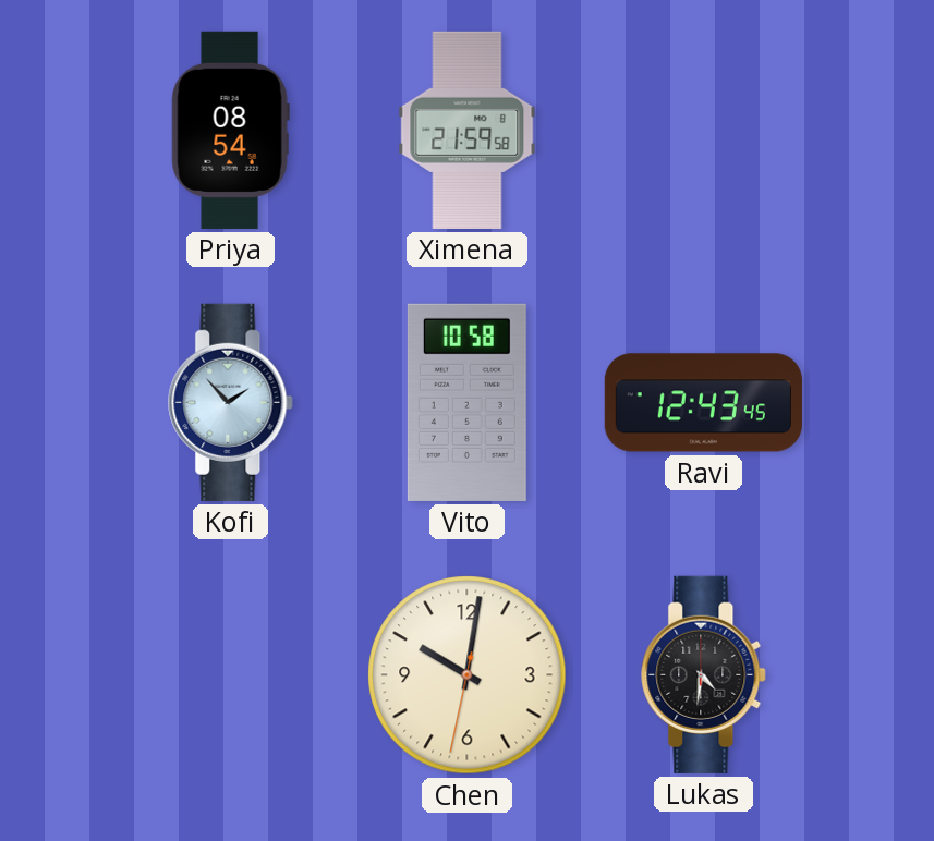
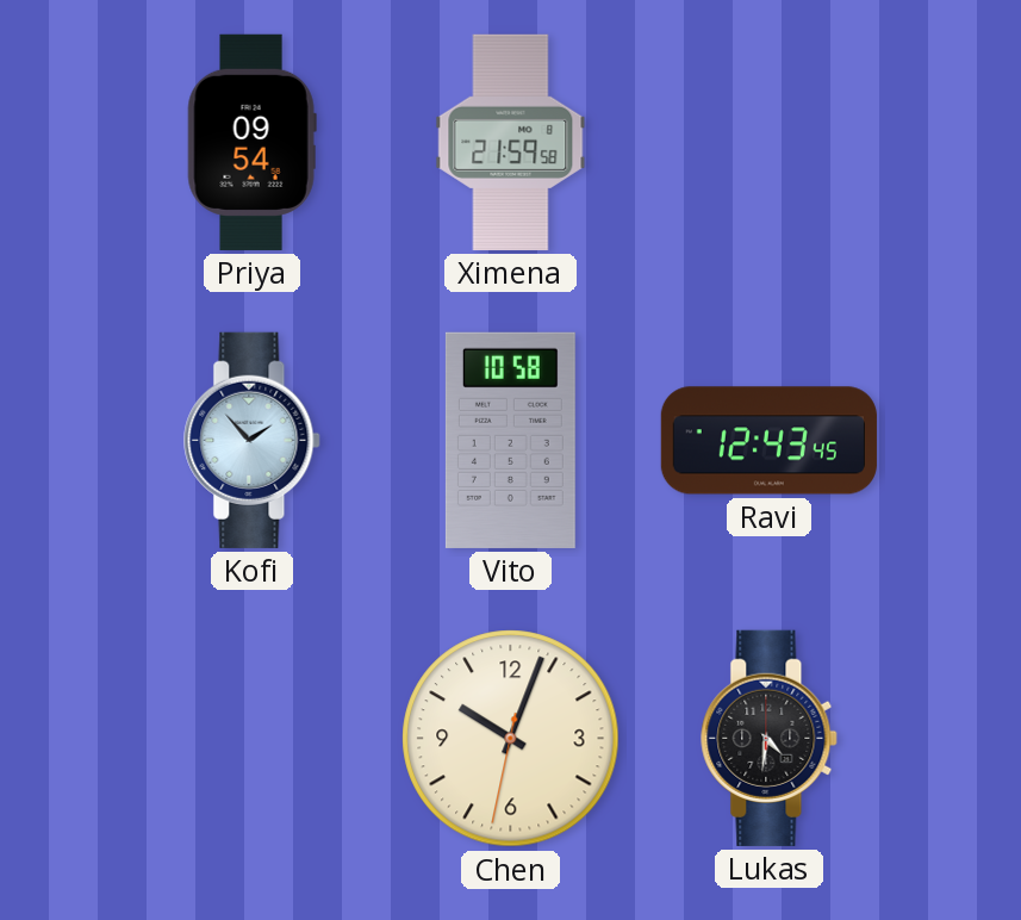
Priya: 08:54 -> 09:54
Chen: 10:01 -> 10:03
